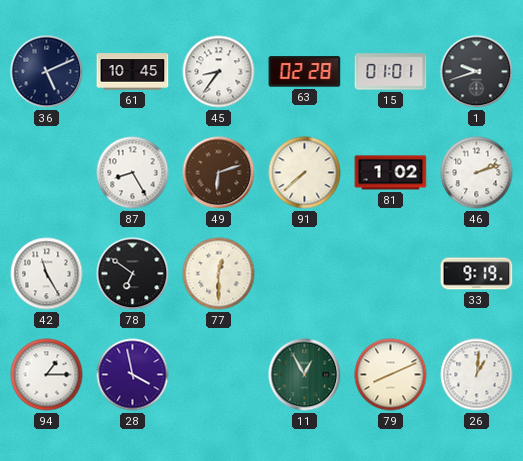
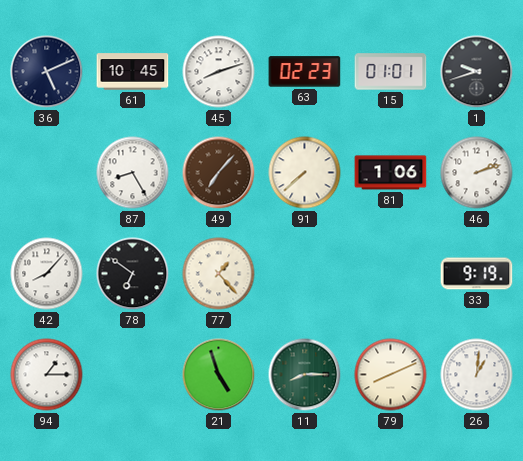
45: 8:36 -> 8:12
63: 02:28 -> 02:23
49: 6:12 -> 7:07
81: 1:02 -> 1:06
42: 11:25 -> 8:07
77: 12:30 -> 1:23
28: 3:58 -> none
21: none -> 4:57
11: 12:55 -> 8:15
